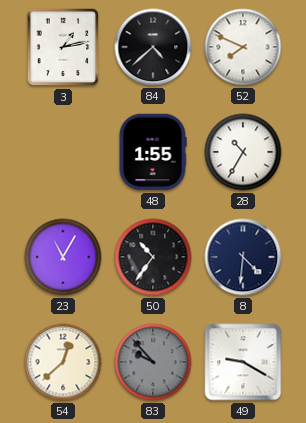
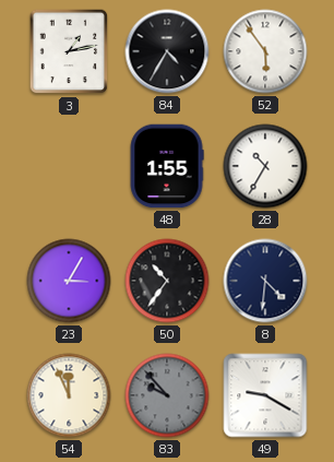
84: 4:38 -> 4:35
52: 7:49 -> 5:54
23: 11:05 -> 3:05
54: 12:38 -> 11:56
